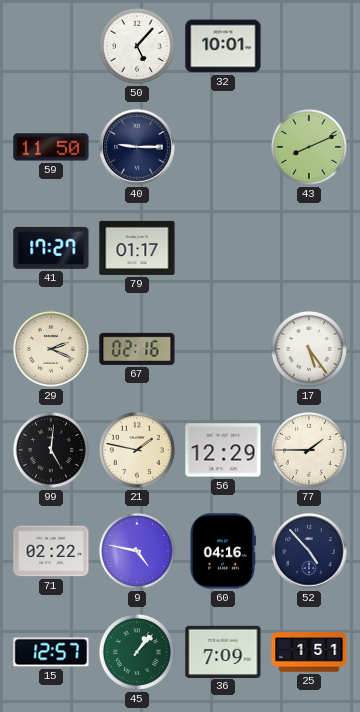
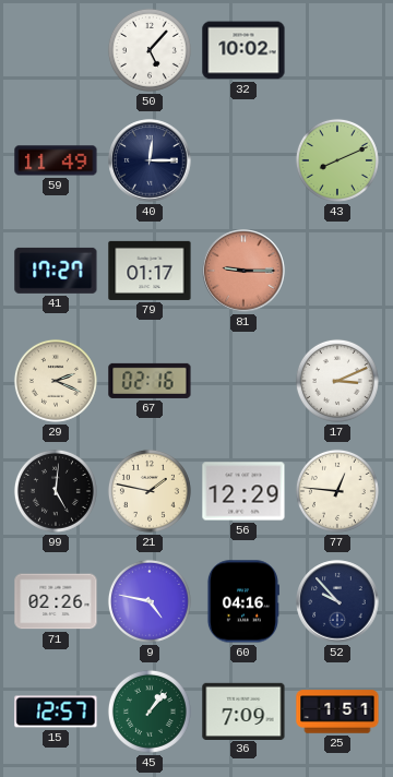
32: 10:01 -> 10:02
59: 11:50 -> 11:49
40: 9:15 -> 12:15
81: none -> 9:15
17: 5:24 -> 3:11
77: 1:45 -> 12:46
71: 02:22 -> 02:26
52: 4:53 -> 9:53
